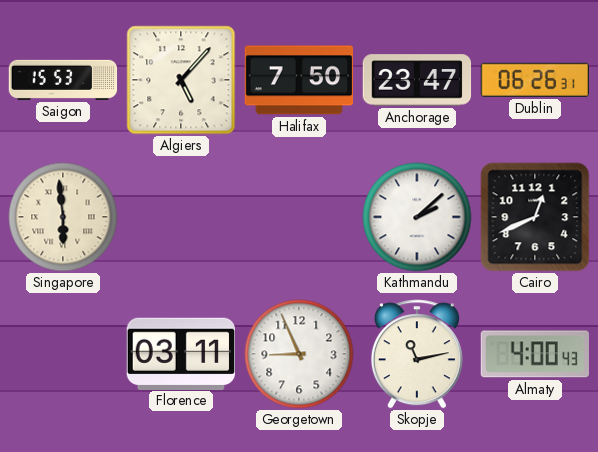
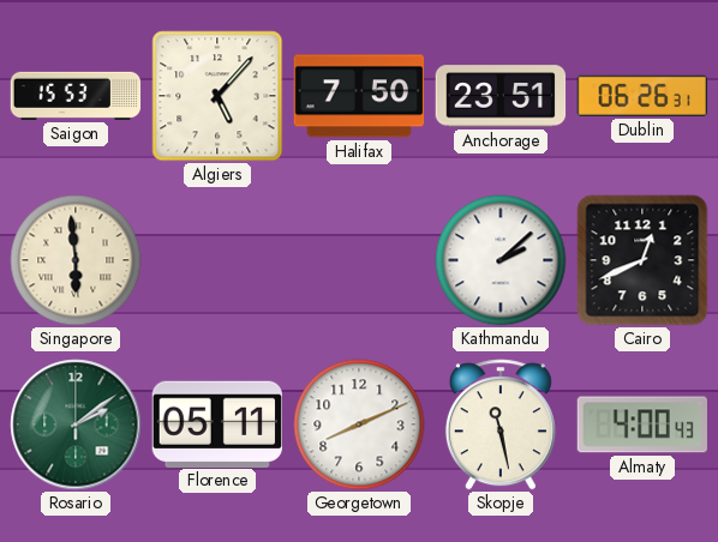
Anchorage: 23:47 -> 23:51
Rosario: none -> 2:09
Florence: 03:11 -> 05:11
Georgetown: 8:56 -> 8:11
Skopje: 11:13 -> 11:28
